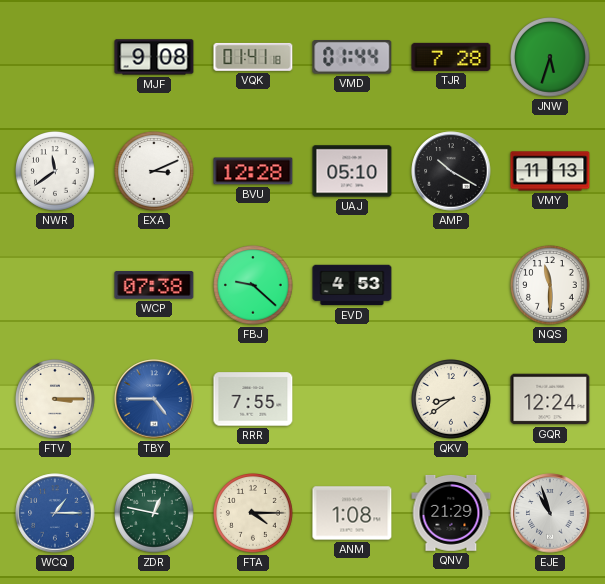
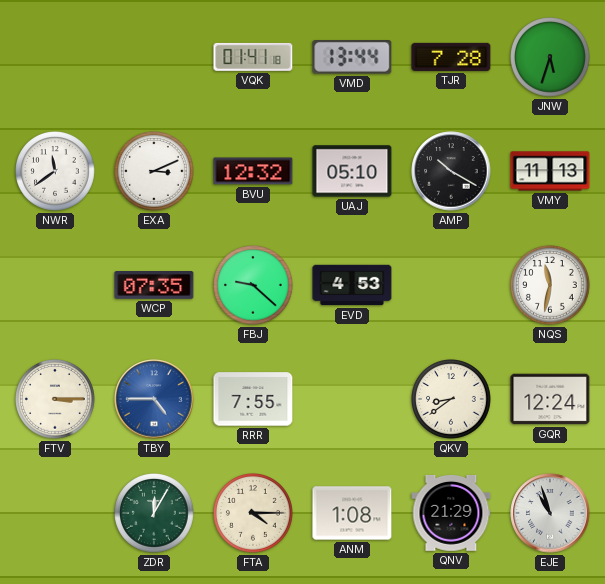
MJF: 9:08 -> none
VMD: 01:44 -> 13:44
BVU: 12:28 -> 12:32
WCP: 07:38 -> 07:35
NQS: 11:30 -> 11:32
WCQ: 1:15 -> none
ZDR: 12:47 -> 12:05
